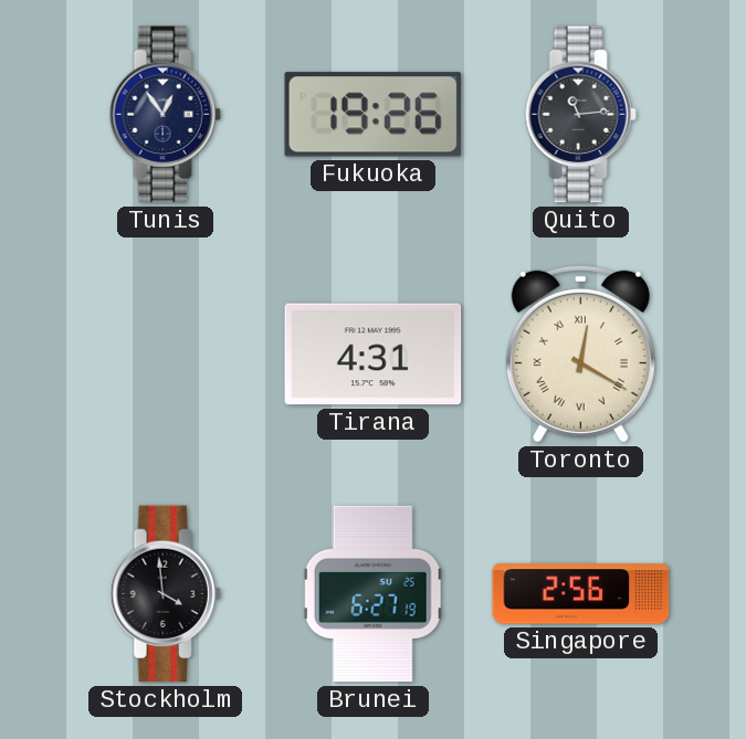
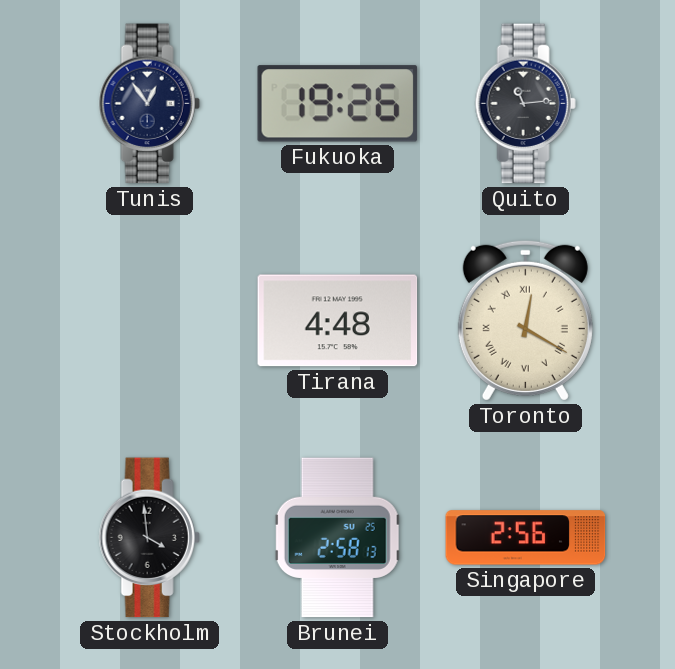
Tirana: 4:31 -> 4:48
Brunei: 6:27 -> 2:58
